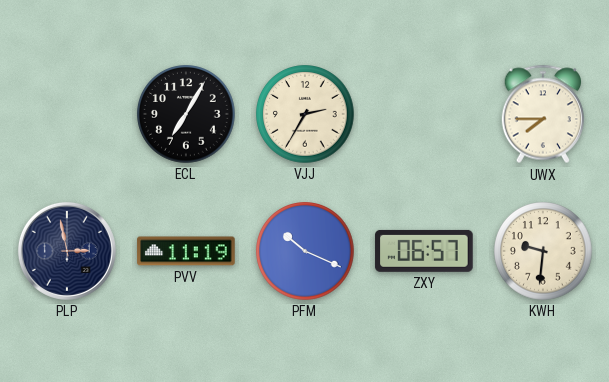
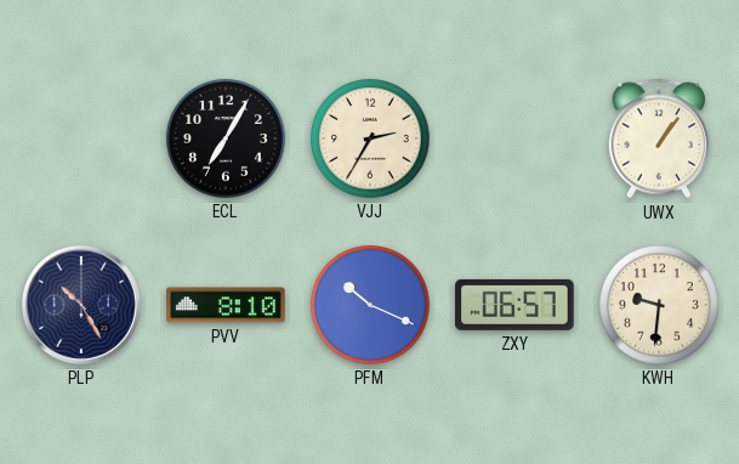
UWX: 7:45 -> 1:06
PLP: 2:58 -> 10:25
PVV: 11:19 -> 8:10
